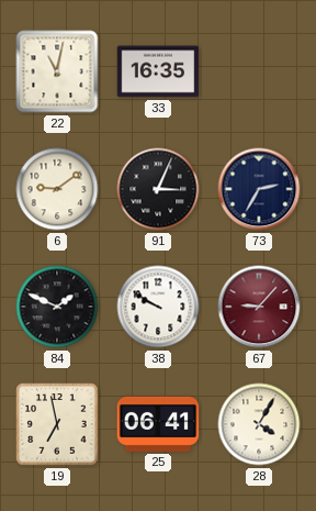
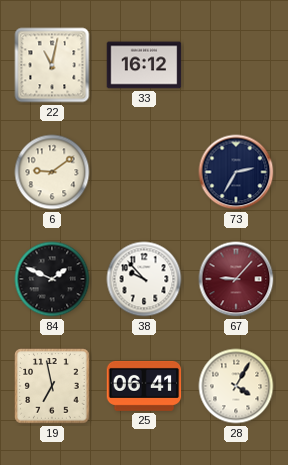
33: 16:35 -> 16:12
91: 3:04 -> none
38: 9:50 -> 9:53
